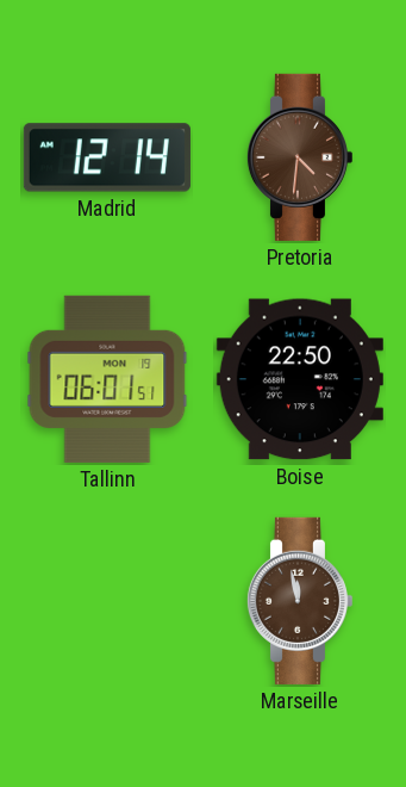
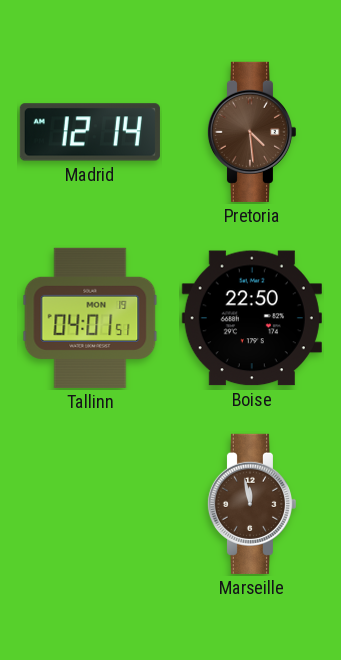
Pretoria: 4:31 -> 4:29
Tallinn: 06:01 -> 04:01
